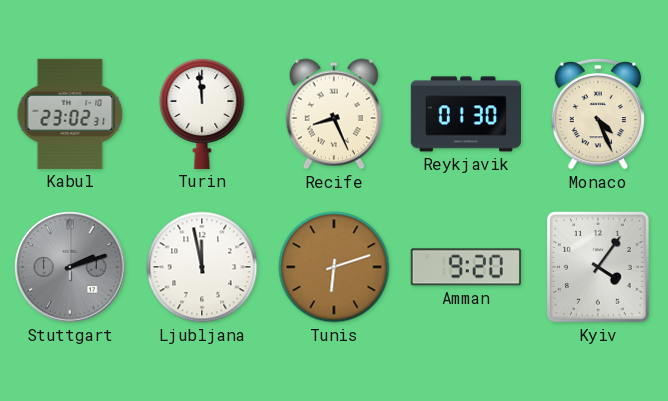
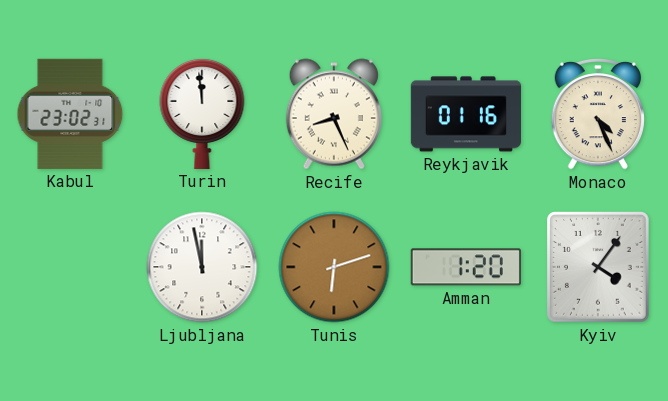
Reykjavik: 01:30 -> 01:16
Stuttgart: 2:12 -> none
Amman: 9:20 -> 1:20
